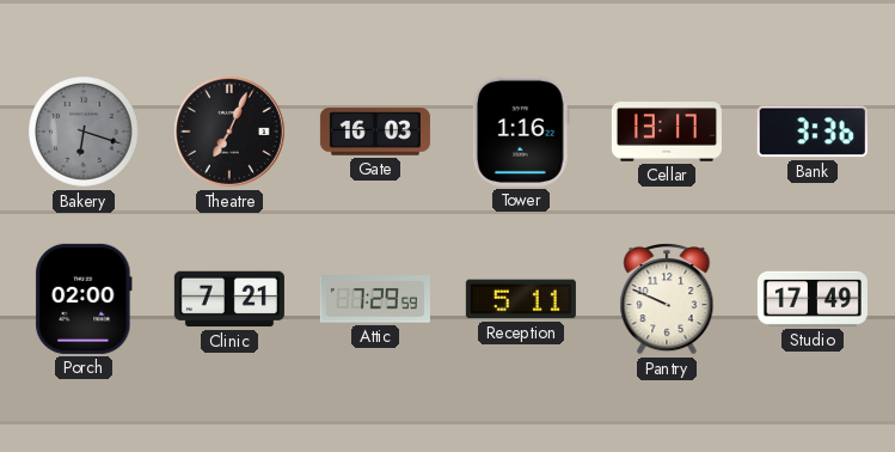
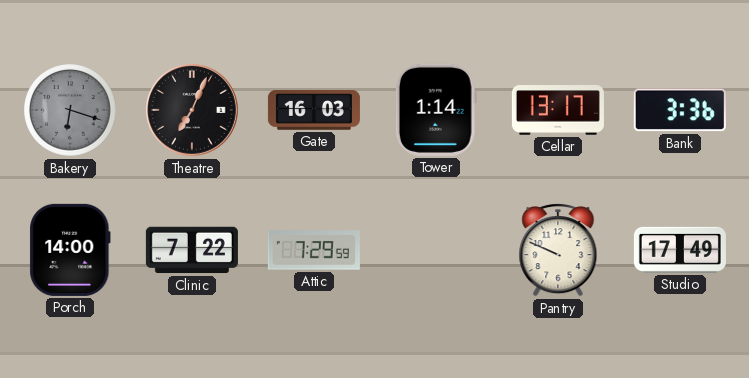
Tower: 1:16 -> 1:14
Porch: 02:00 -> 14:00
Clinic: 7:21 -> 7:22
Reception: 5:11 -> none
